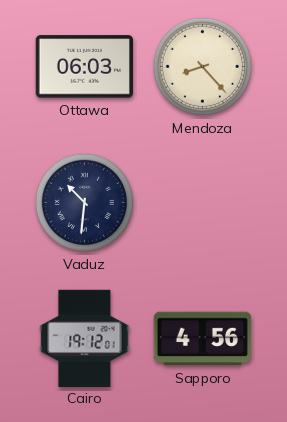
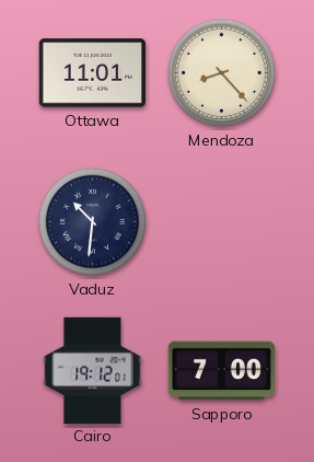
Ottawa: 06:03 -> 11:01
Sapporo: 4:56 -> 7:00
